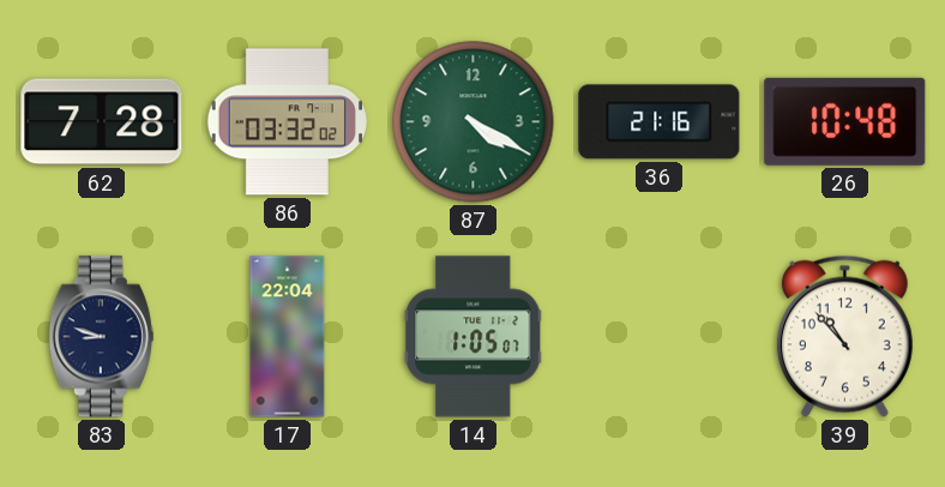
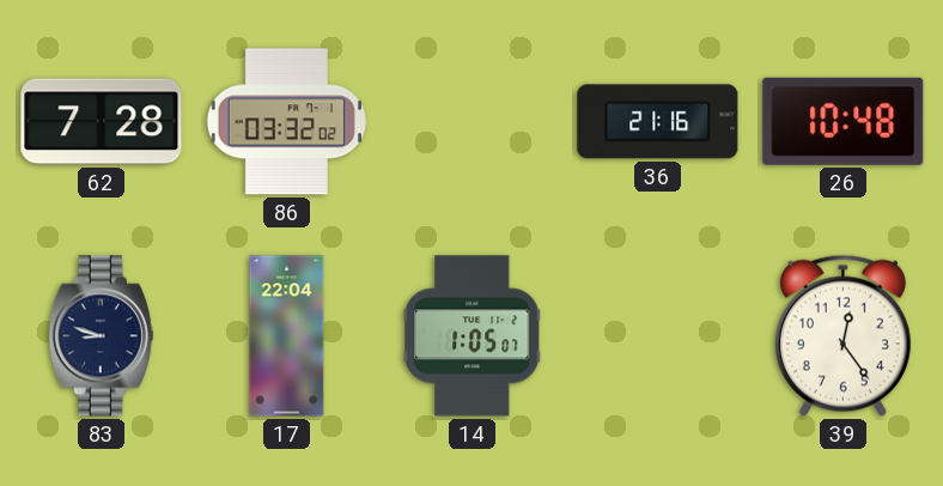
87: 4:20 -> none
39: 10:53 -> 12:24
